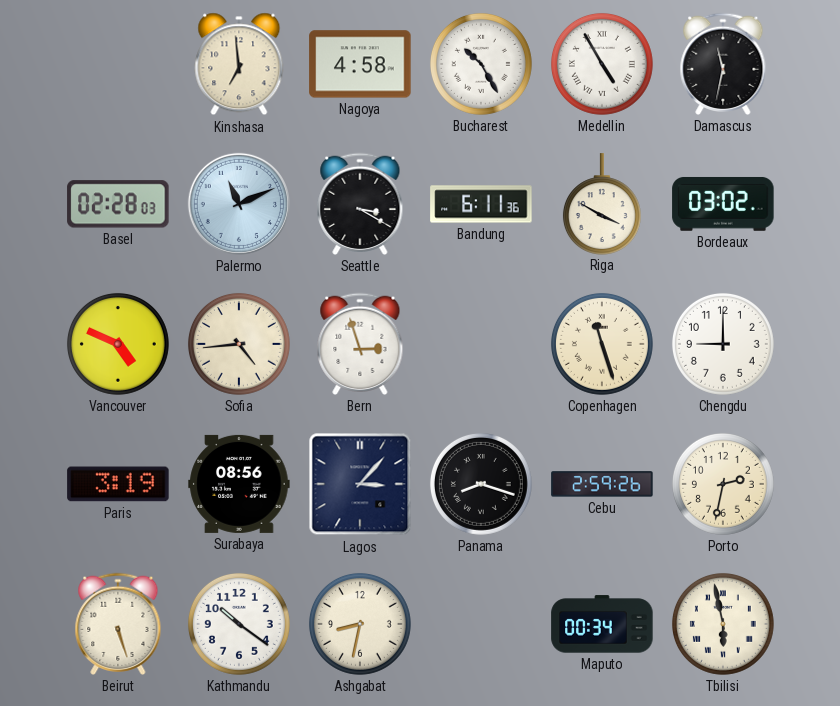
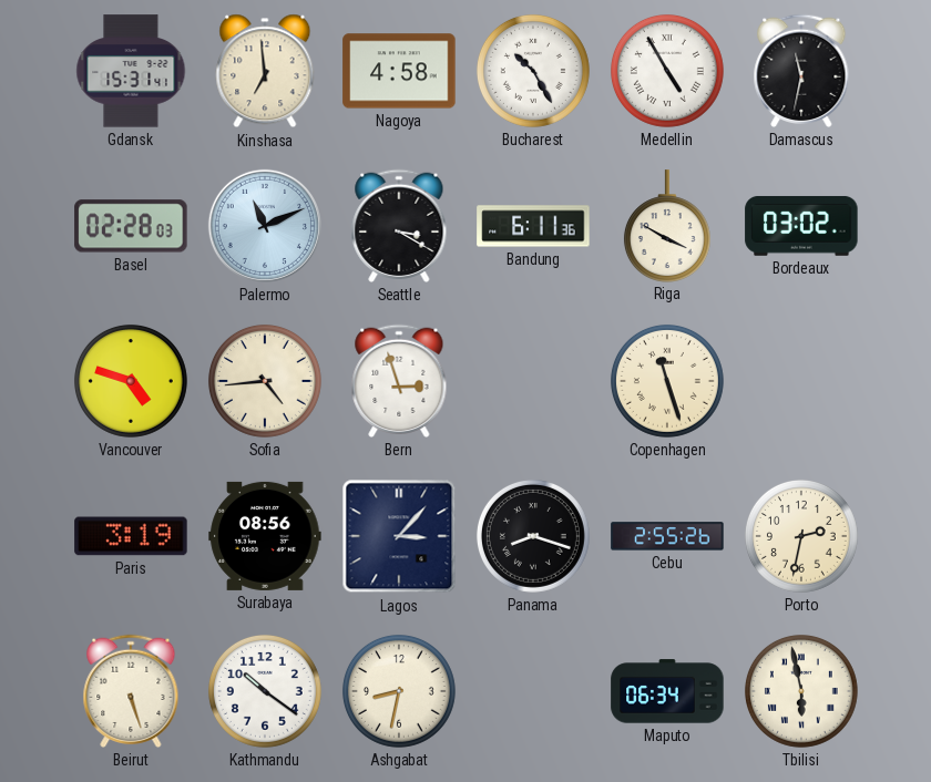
Gdansk: none -> 15:31
Vancouver: 4:49 -> 4:48
Chengdu: 9:00 -> none
Cebu: 2:59 -> 2:55
Maputo: 00:34 -> 06:34
